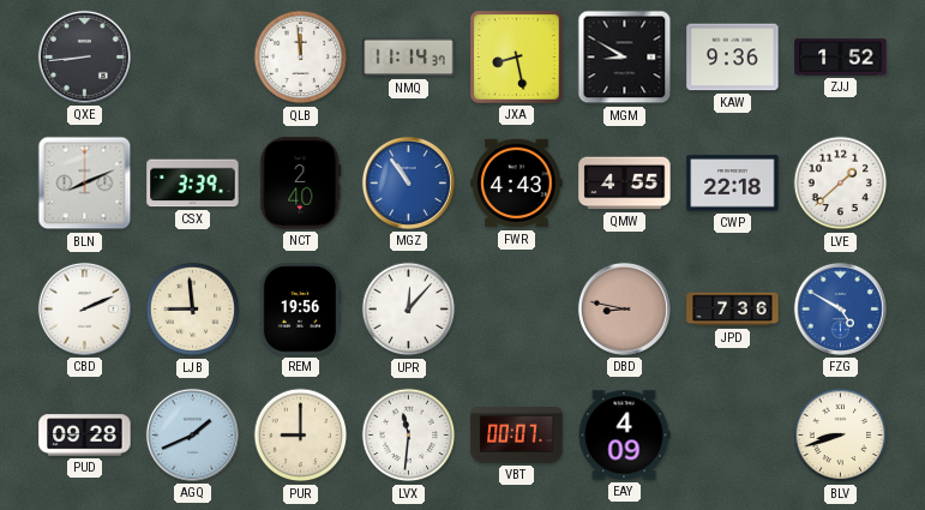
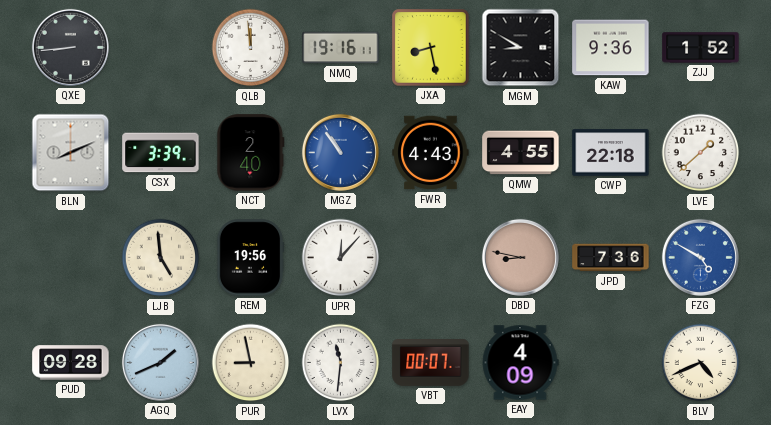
NMQ: 11:14 -> 19:16
CBD: 2:11 -> none
LJB: 8:59 -> 4:59
PUR: 9:00 -> 8:58
BLV: 8:42 -> 4:41
